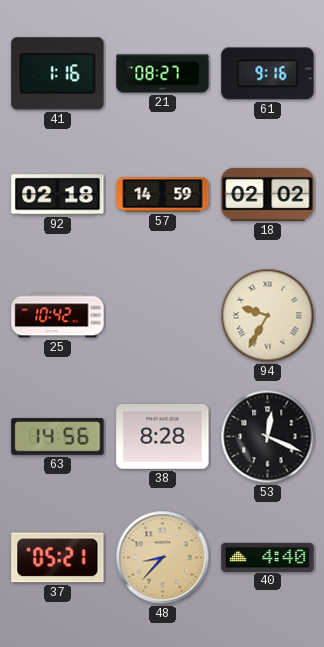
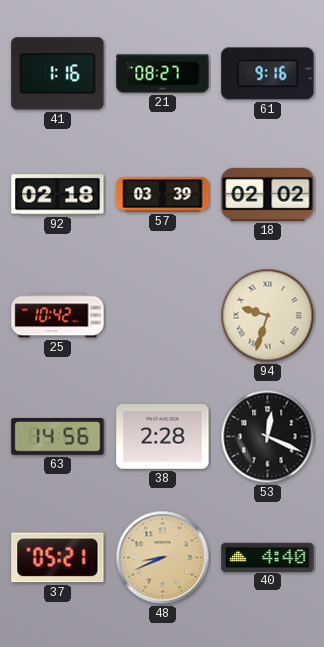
57: 14:59 -> 03:39
94: 9:35 -> 9:33
38: 8:28 -> 2:28
48: 8:37 -> 8:41
